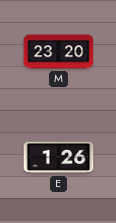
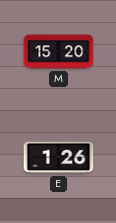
M: 23:20 -> 15:20
